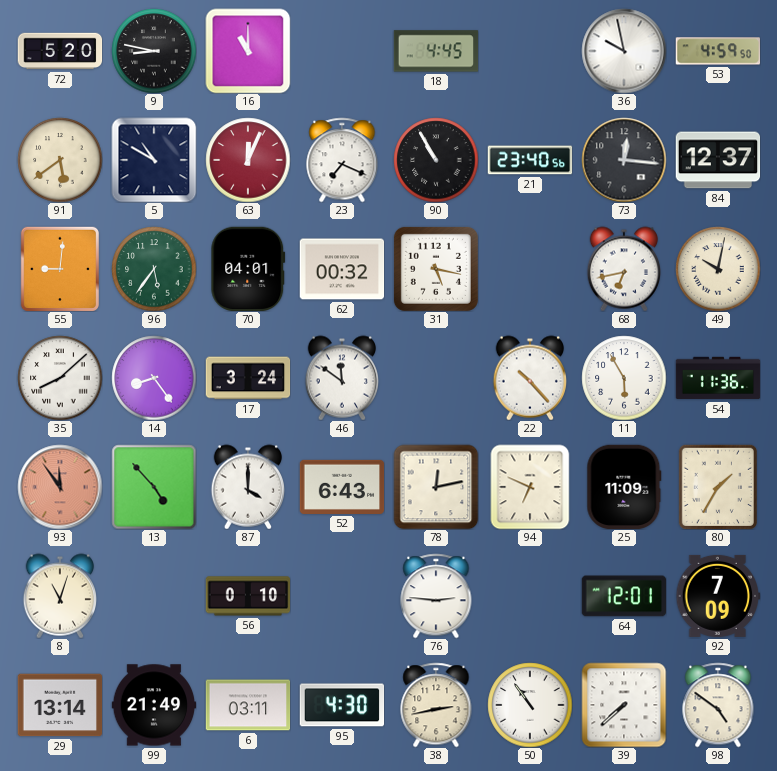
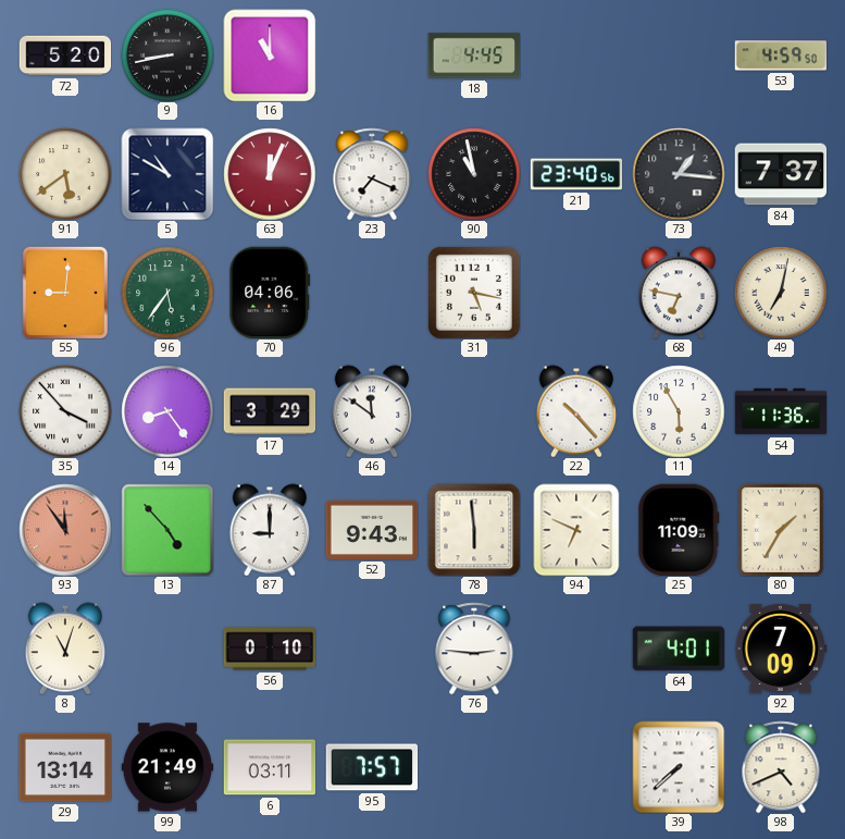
9: 8:47 -> 8:43
36: 9:58 -> none
90: 10:55 -> 10:58
73: 12:16 -> 1:16
84: 12:37 -> 7:37
70: 04:01 -> 04:06
62: 00:32 -> none
68: 6:43 -> 6:47
49: 10:02 -> 7:02
35: 8:08 -> 3:53
17: 3:24 -> 3:29
87: 4:00 -> 9:00
52: 6:43 -> 9:43
78: 12:13 -> 5:59
64: 12:01 -> 4:01
95: 4:30 -> 7:57
38: 2:43 -> none
50: 10:54 -> none
98: 4:51 -> 4:41
